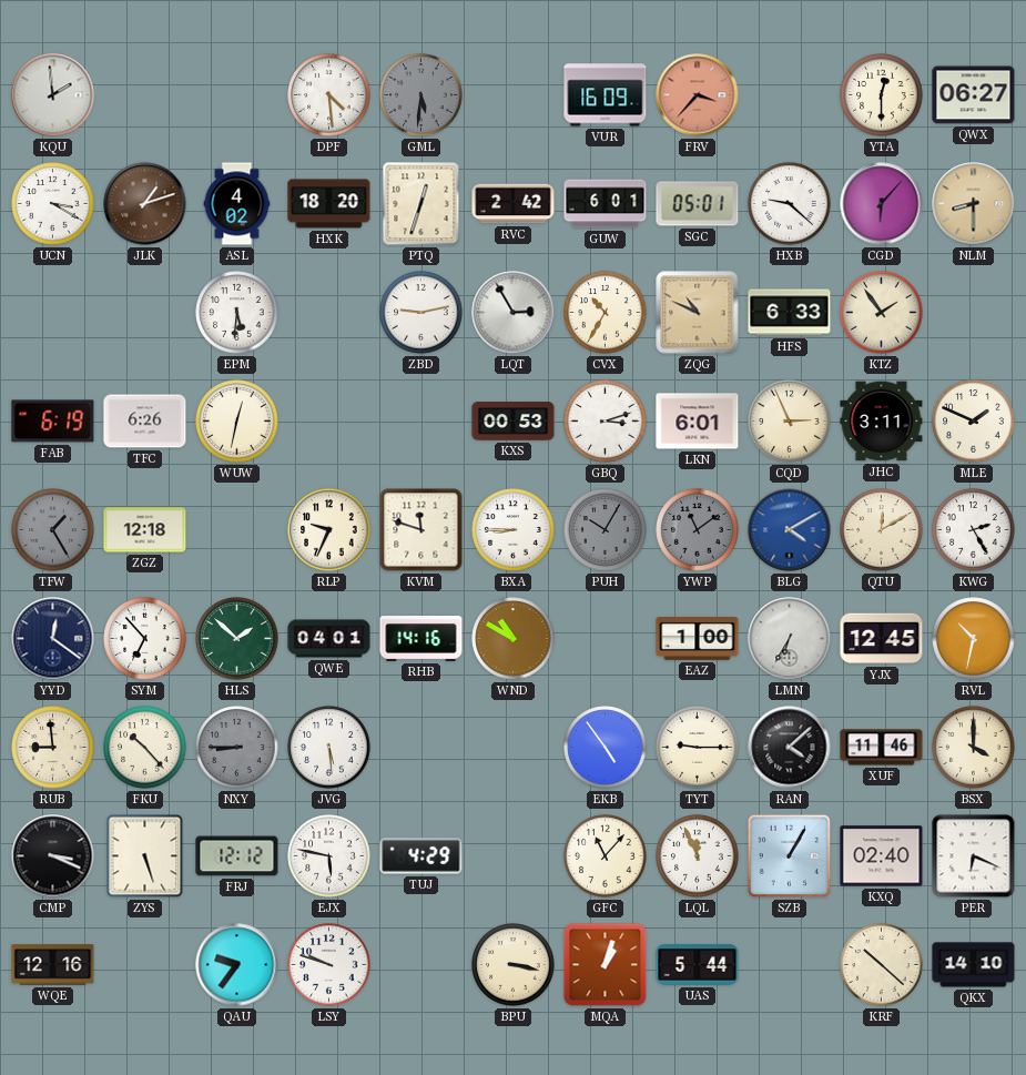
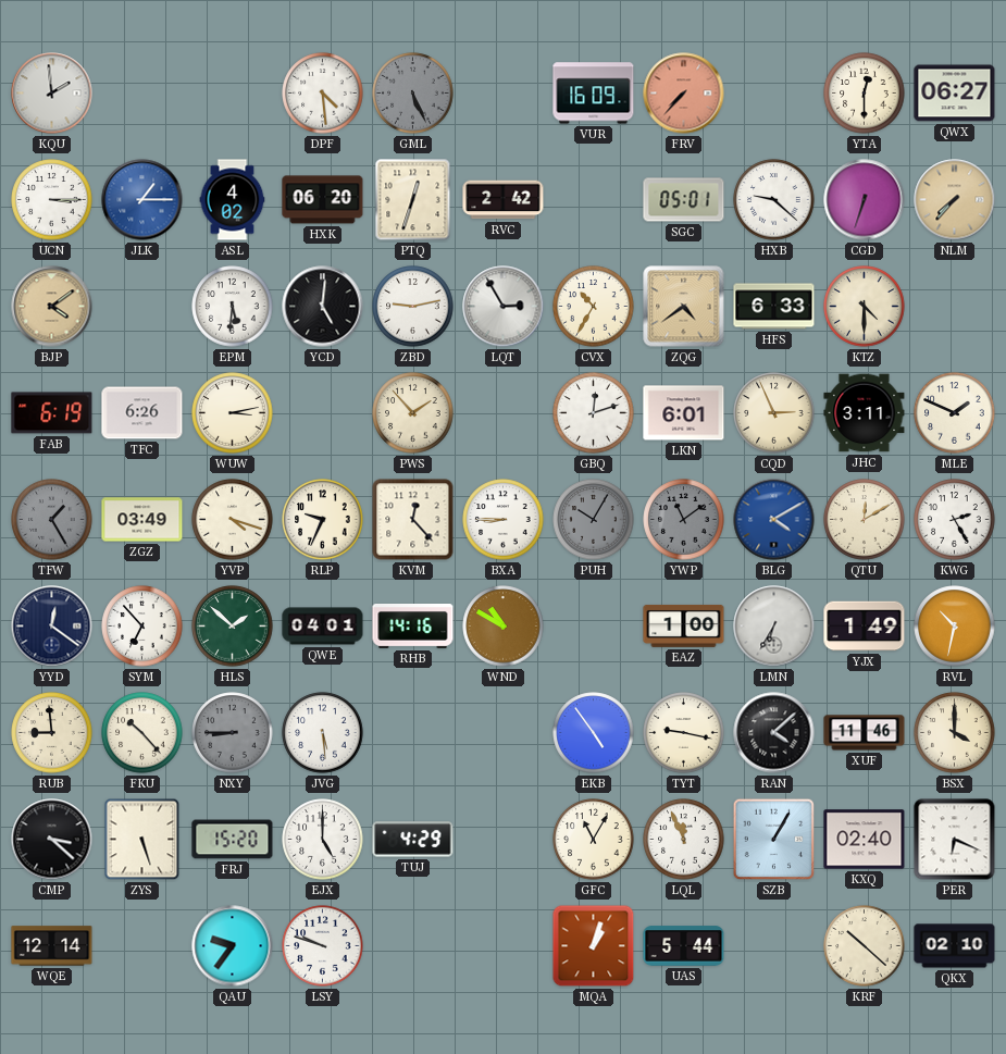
GML: 5:31 -> 5:26
FRV: 3:37 -> 7:37
UCN: 3:20 -> 3:15
JLK: 1:12 -> 1:15
JLK dial: brown -> blue
HXK: 18:20 -> 06:20
GUW: 6:01 -> none
CGD: 6:07 -> 6:33
NLM: 8:30 -> 7:37
BJP: none -> 4:09
YCD: none -> 5:01
ZQG: 10:49 -> 4:39
KTZ: 1:54 -> 4:30
WUW: 12:32 -> 3:13
PWS: none -> 1:53
KXS: 00:53 -> none
GBQ: 3:12 -> 12:12
ZGZ: 12:18 -> 03:49
YVP: none -> 4:18
KVM: 11:48 -> 12:23
YJX: 12:45 -> 1:49
TYT: 9:15 -> 9:17
CMP: 3:19 -> 3:22
FRJ: 12:12 -> 15:20
EJX: 5:47 -> 5:00
GFC: 11:07 -> 11:05
WQE: 12:16 -> 12:14
BPU: 3:17 -> none
QKX: 14:10 -> 02:10
